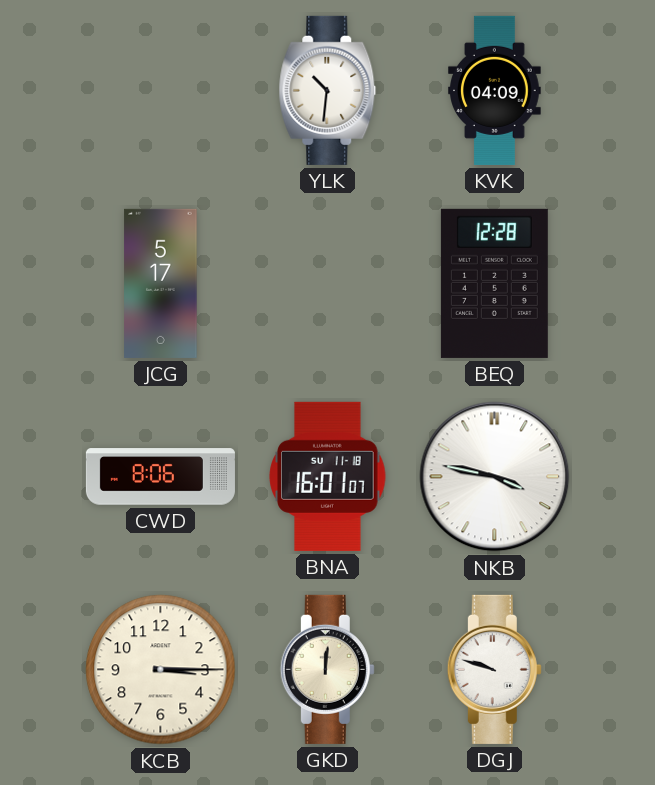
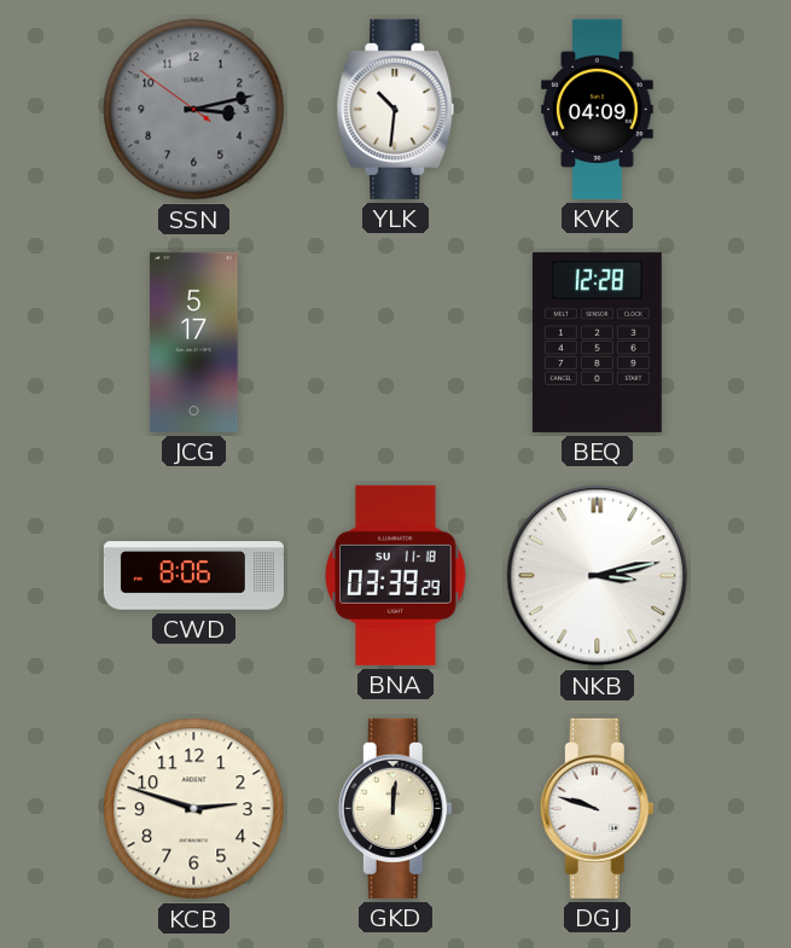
SSN: none -> 3:12
BNA: 16:01 -> 03:39
NKB: 3:47 -> 3:13
KCB: 3:15 -> 2:48
